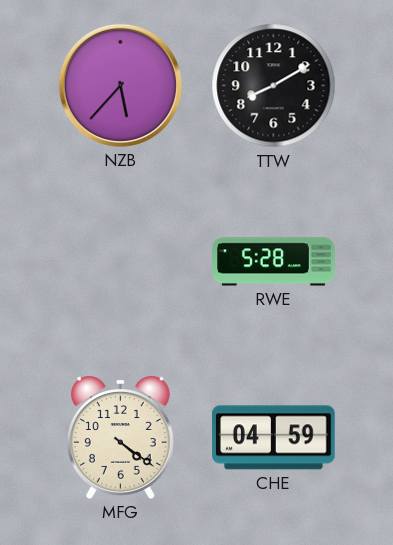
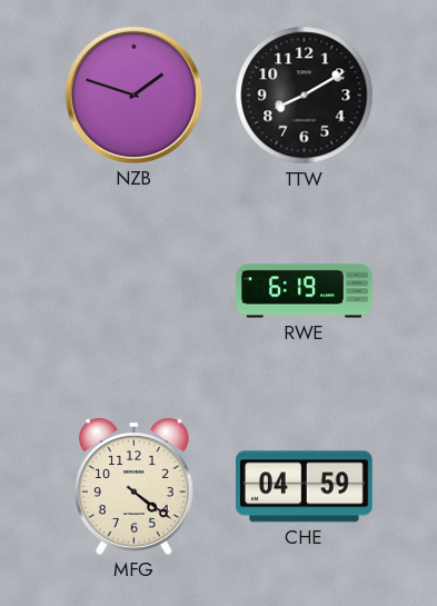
NZB: 5:37 -> 1:48
RWE: 5:28 -> 6:19
